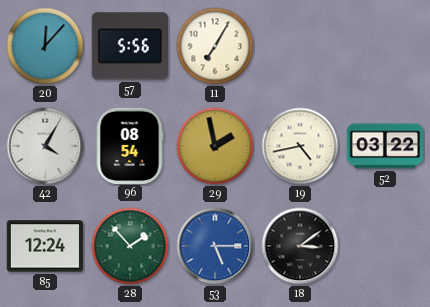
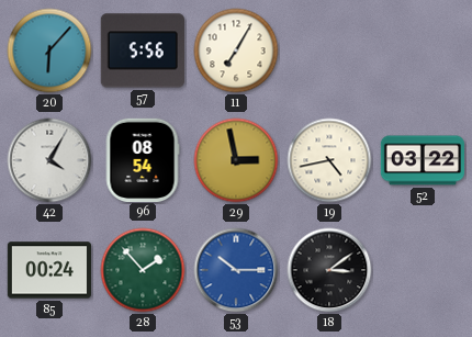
20: 12:07 -> 6:07
29: 1:58 -> 2:58
85: 12:24 -> 00:24
53: 5:15 -> 10:15
